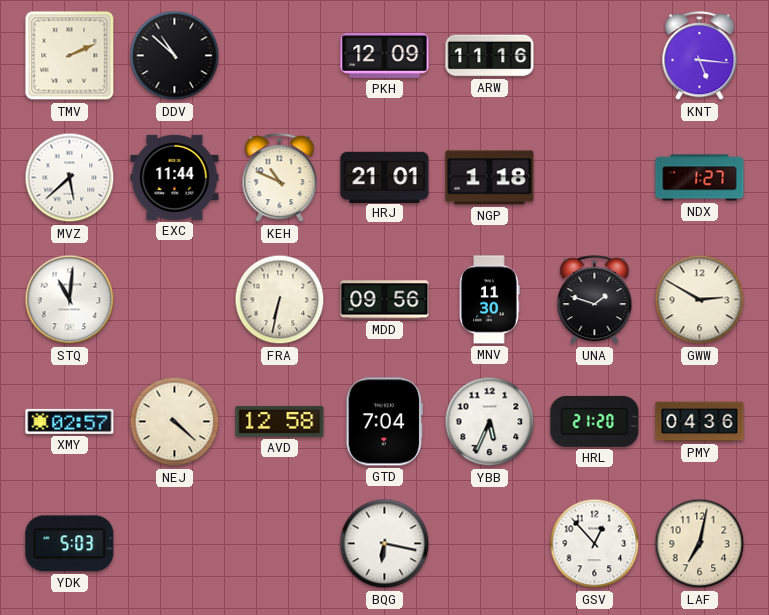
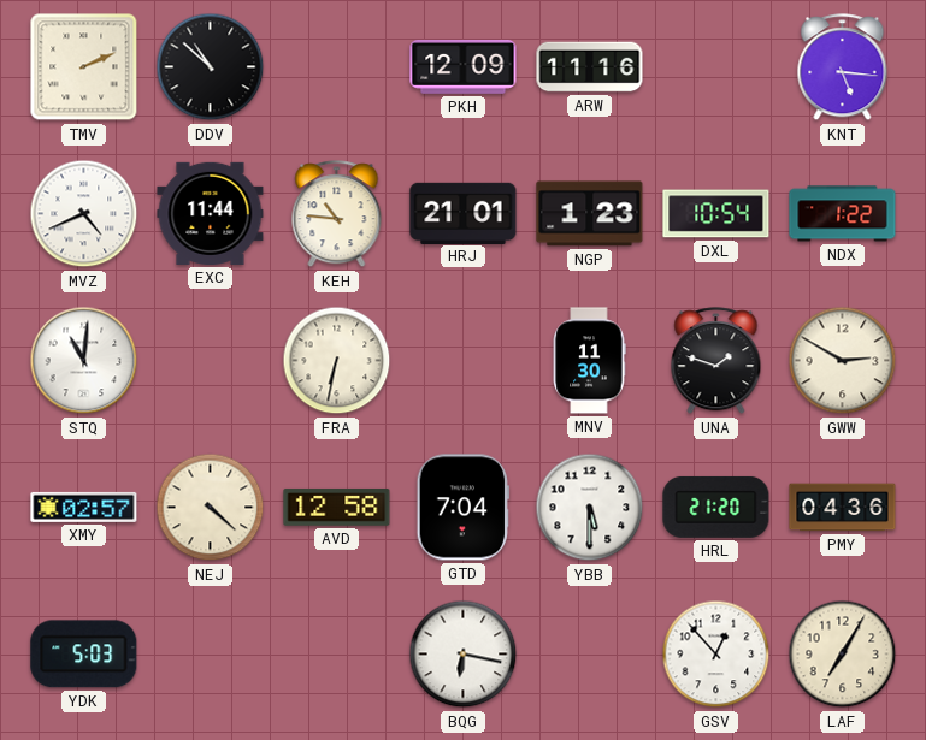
MVZ: 5:38 -> 4:41
KEH: 10:49 -> 10:46
NGP: 1:18 -> 1:23
DXL: none -> 10:54
NDX: 1:27 -> 1:22
MDD: 09:56 -> none
YBB: 5:34 -> 5:30
LAF: 7:02 -> 7:05
